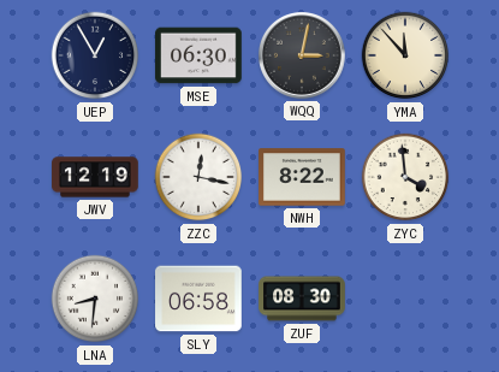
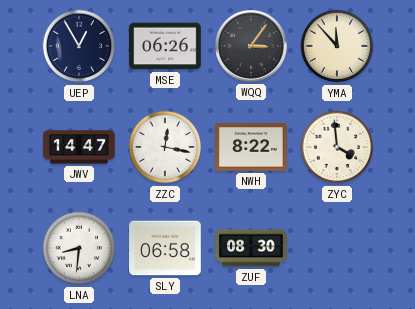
MSE: 06:30 -> 06:26
WQQ: 3:02 -> 3:06
JWV: 12:19 -> 14:47
